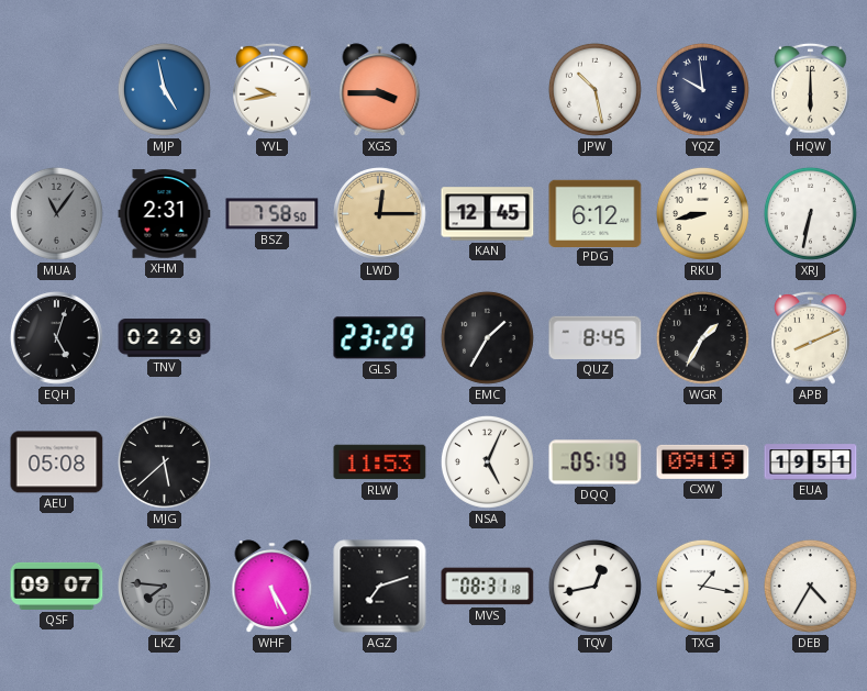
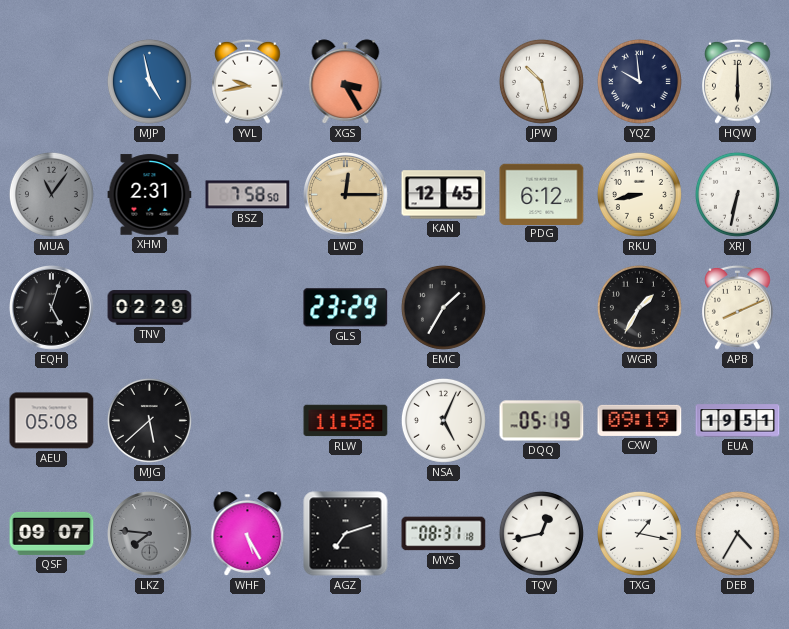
XGS: 3:45 -> 3:25
QUZ: 8:45 -> none
RLW: 11:53 -> 11:58
